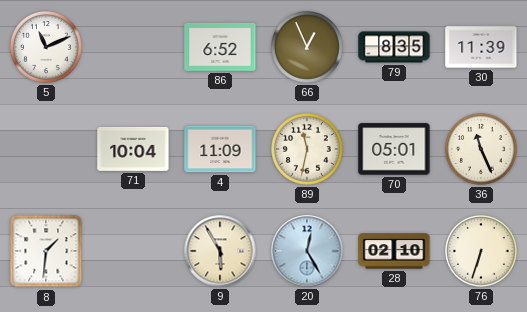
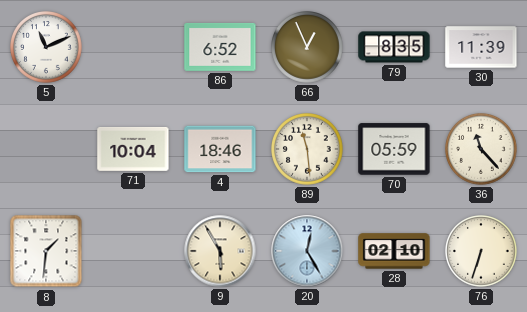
4: 11:09 -> 18:46
89: 11:32 -> 11:29
70: 05:01 -> 05:59
36: 11:26 -> 11:23
